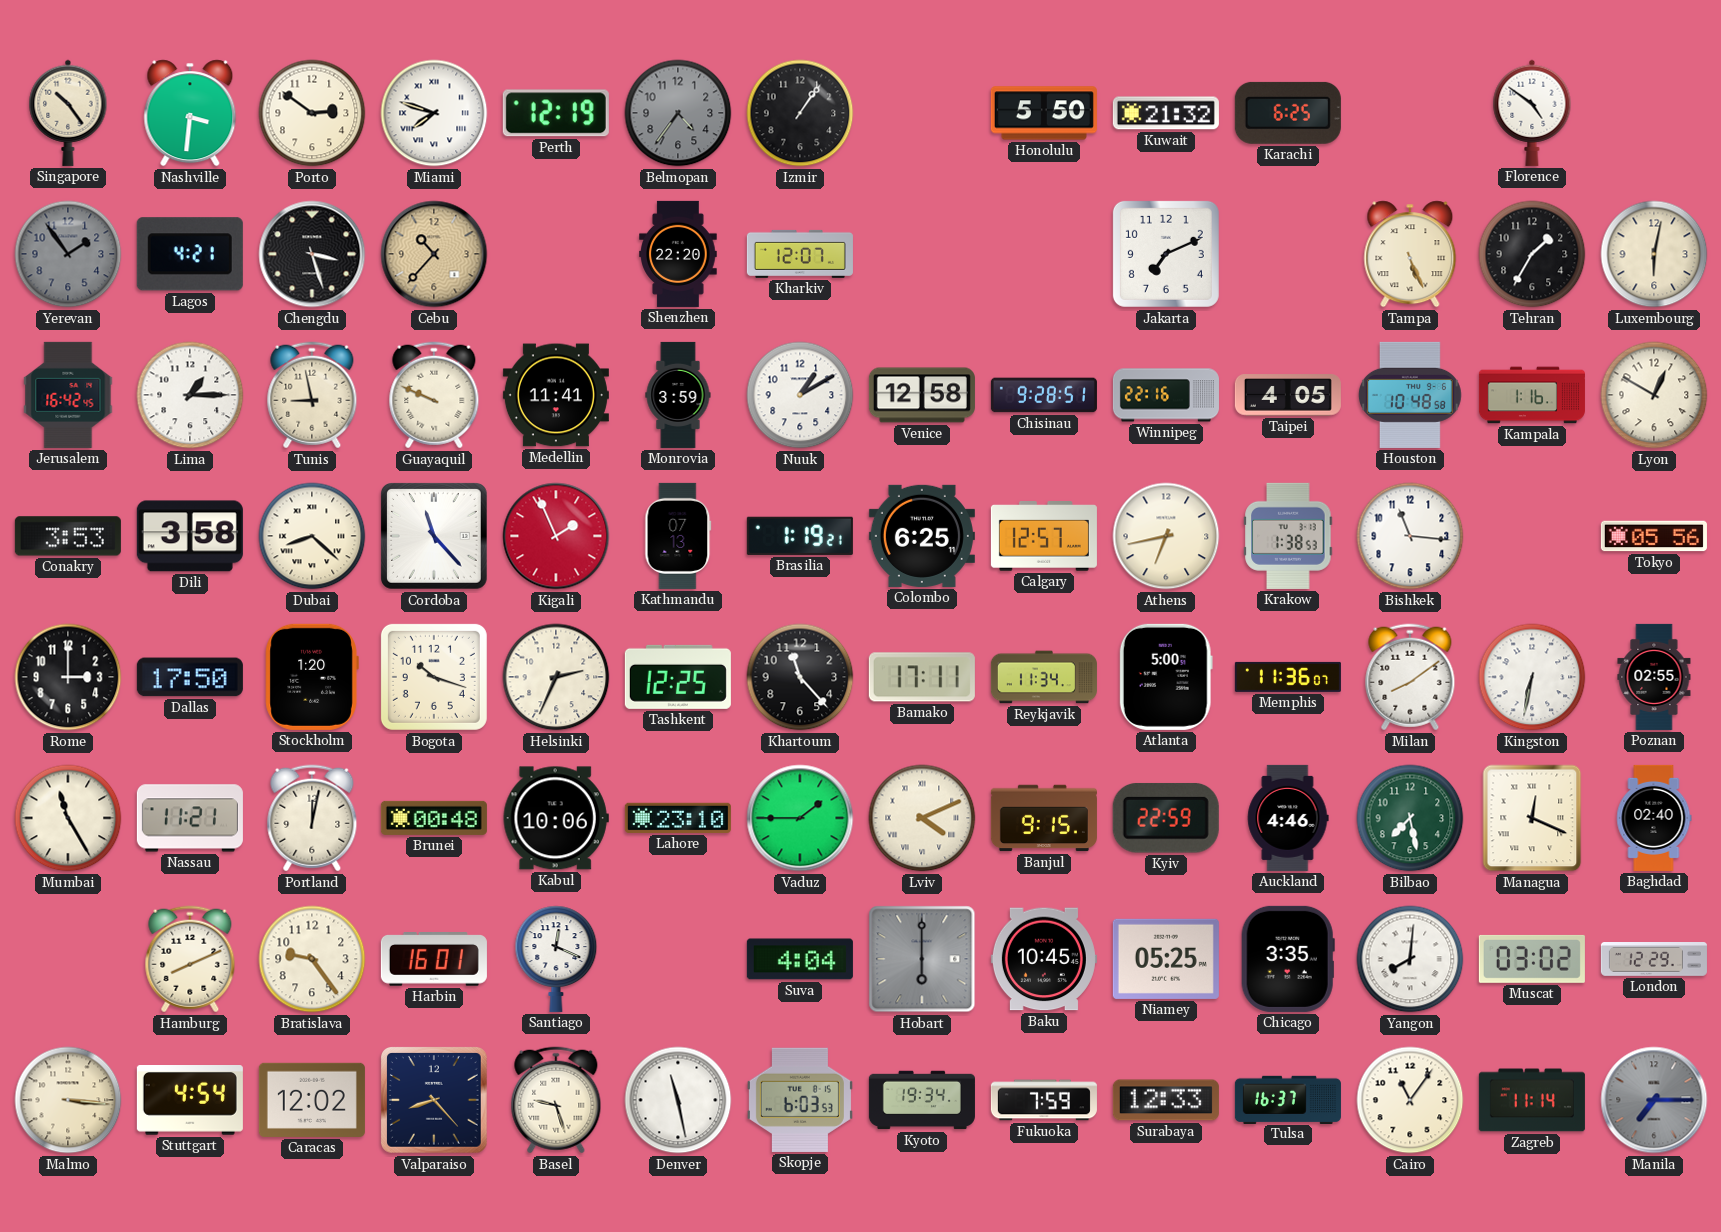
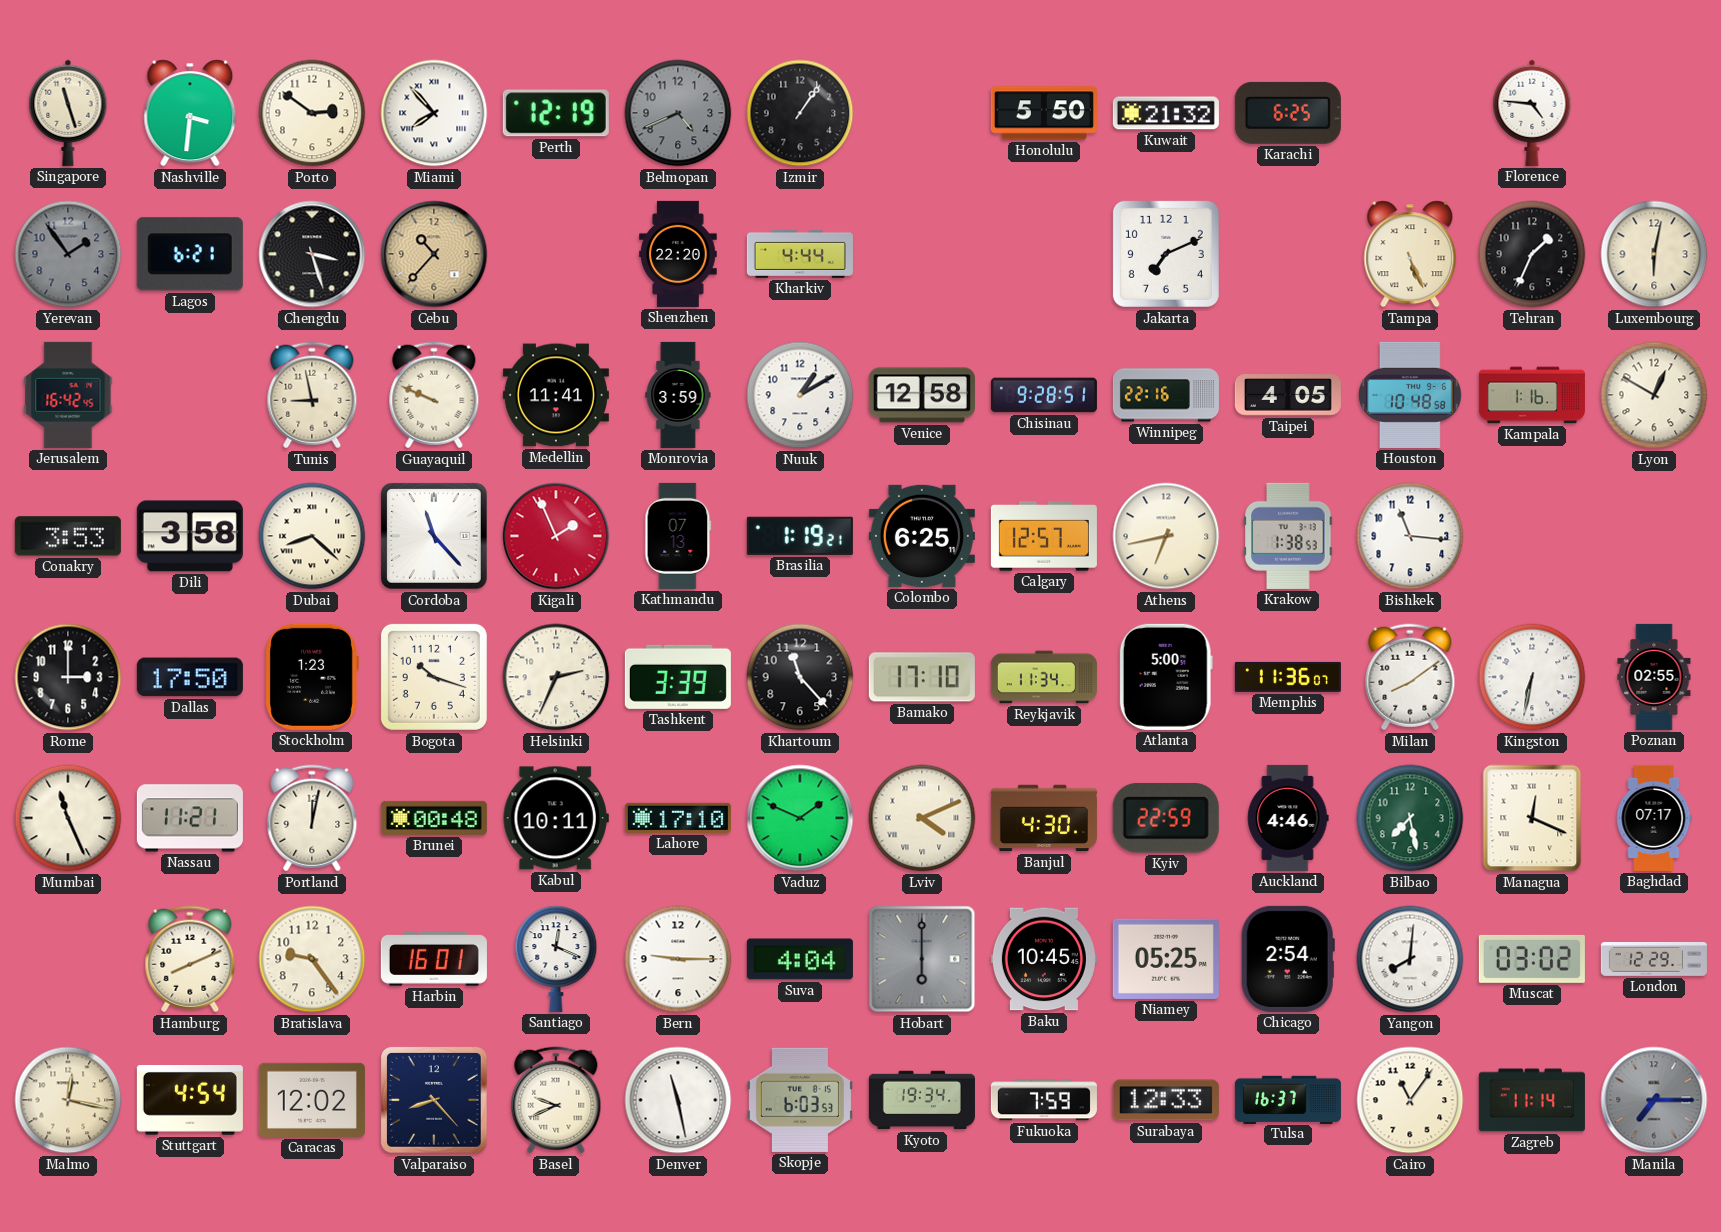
Singapore: 10:24 -> 11:27
Miami: 7:48 -> 7:53
Belmopan: 4:36 -> 4:41
Florence: 4:51 -> 4:46
Lagos: 4:21 -> 6:21
Kharkiv: 12:07 -> 4:44
Tehran: 1:35 -> 1:34
Lima: 1:15 -> none
Tokyo: 05:56 -> none
Stockholm: 1:20 -> 1:23
Tashkent: 12:25 -> 3:39
Bamako: 17:11 -> 17:10
Mumbai: 11:25 -> 11:26
Kabul: 10:06 -> 10:11
Lahore: 23:10 -> 17:10
Vaduz: 1:45 -> 1:49
Banjul: 9:15 -> 4:30
Baghdad: 02:40 -> 07:17
Bern: none -> 9:15
Chicago: 3:35 -> 2:54
Malmo: 3:16 -> 12:17
Basel: 9:27 -> 9:41
